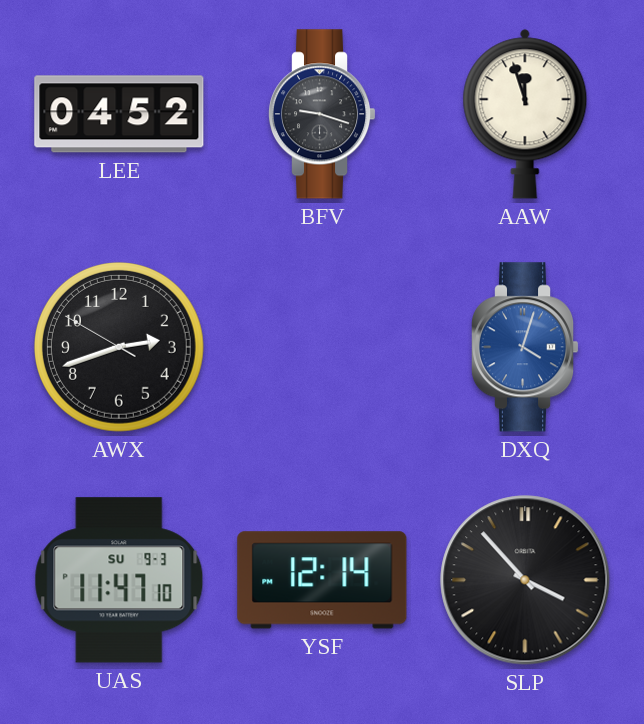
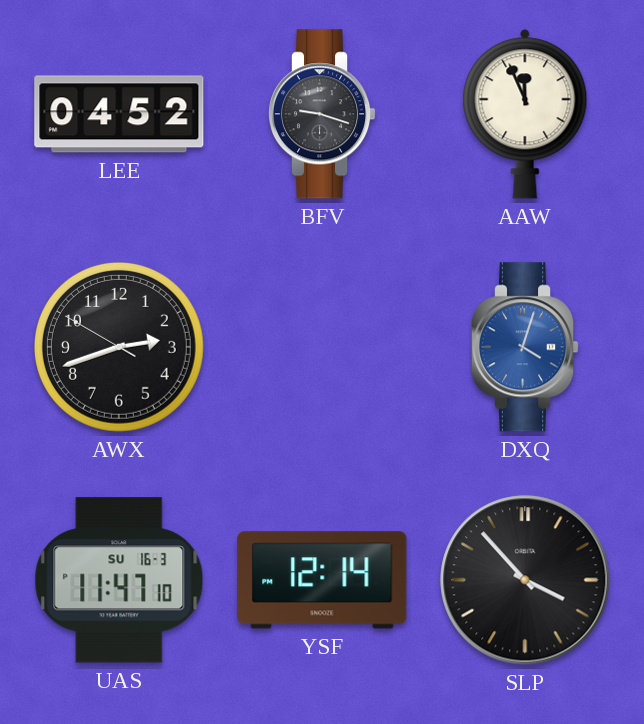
AAW: 11:57 -> 11:56
UAS date: SU 9-3 -> SU 16-3
